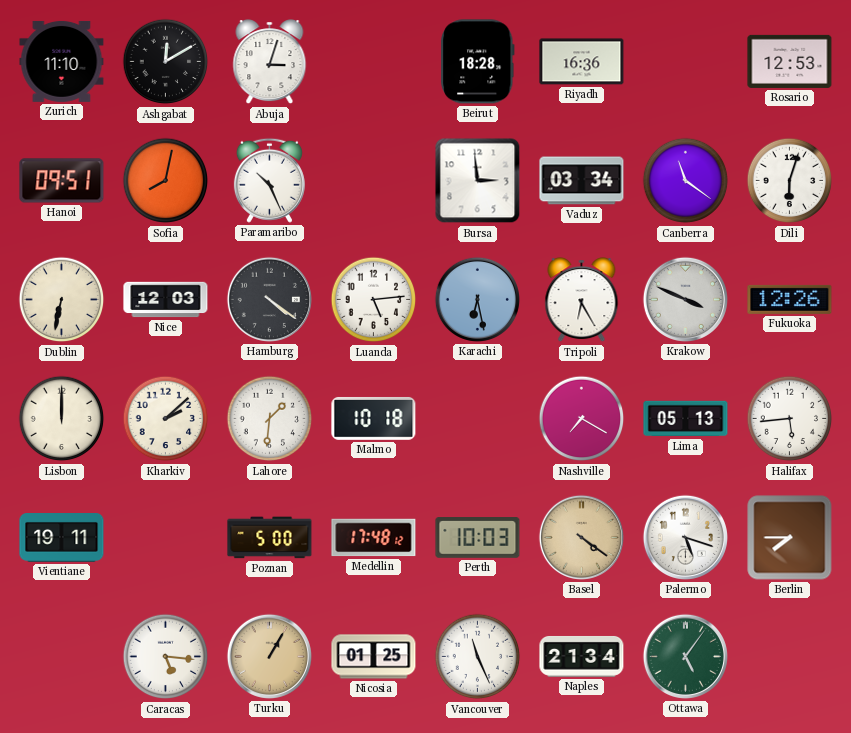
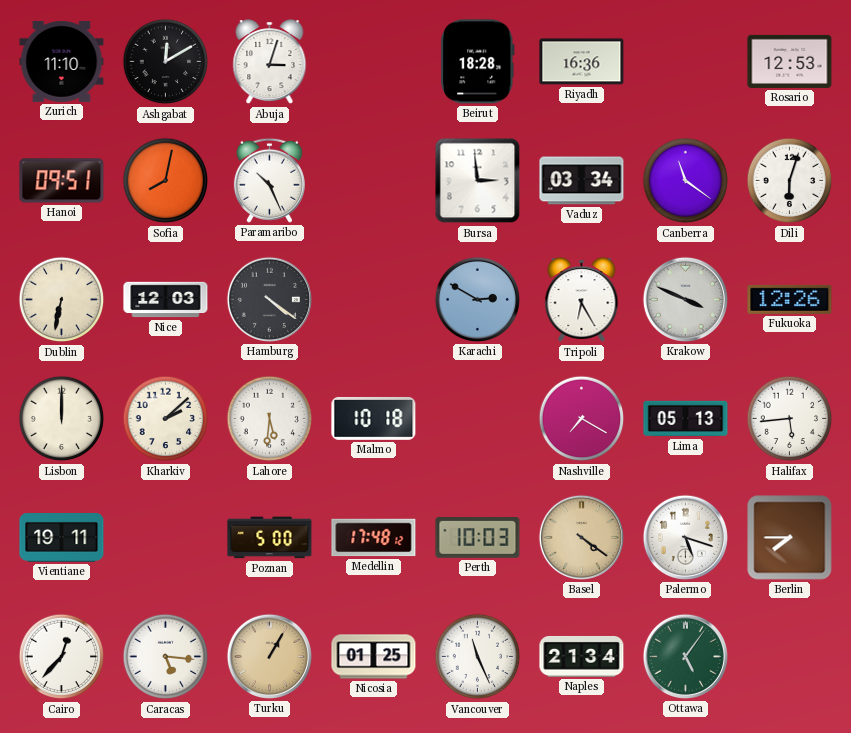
Luanda: 5:14 -> none
Karachi: 6:28 -> 2:50
Lahore: 1:31 -> 5:31
Cairo: none -> 12:37
